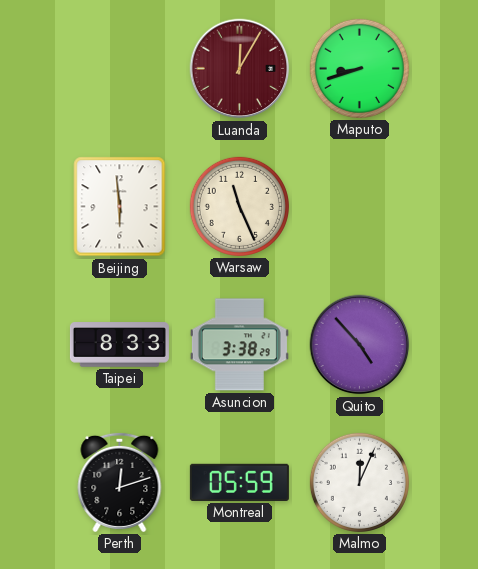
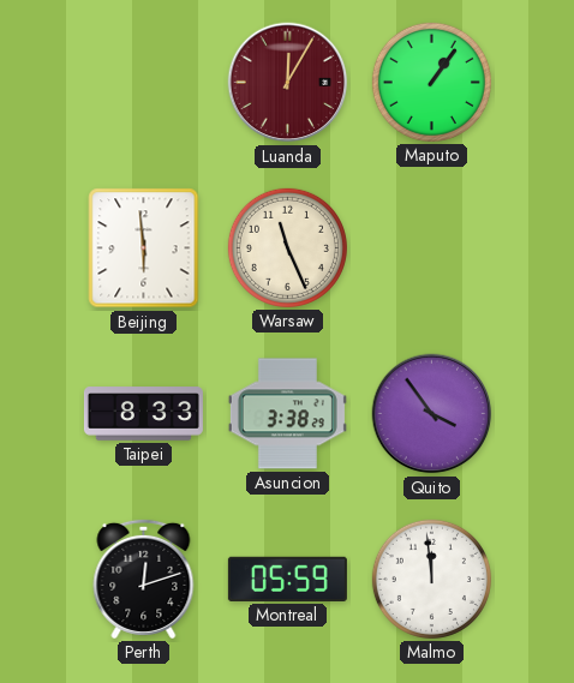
Maputo: 8:42 -> 1:06
Quito: 4:53 -> 3:54
Malmo: 12:04 -> 11:59
